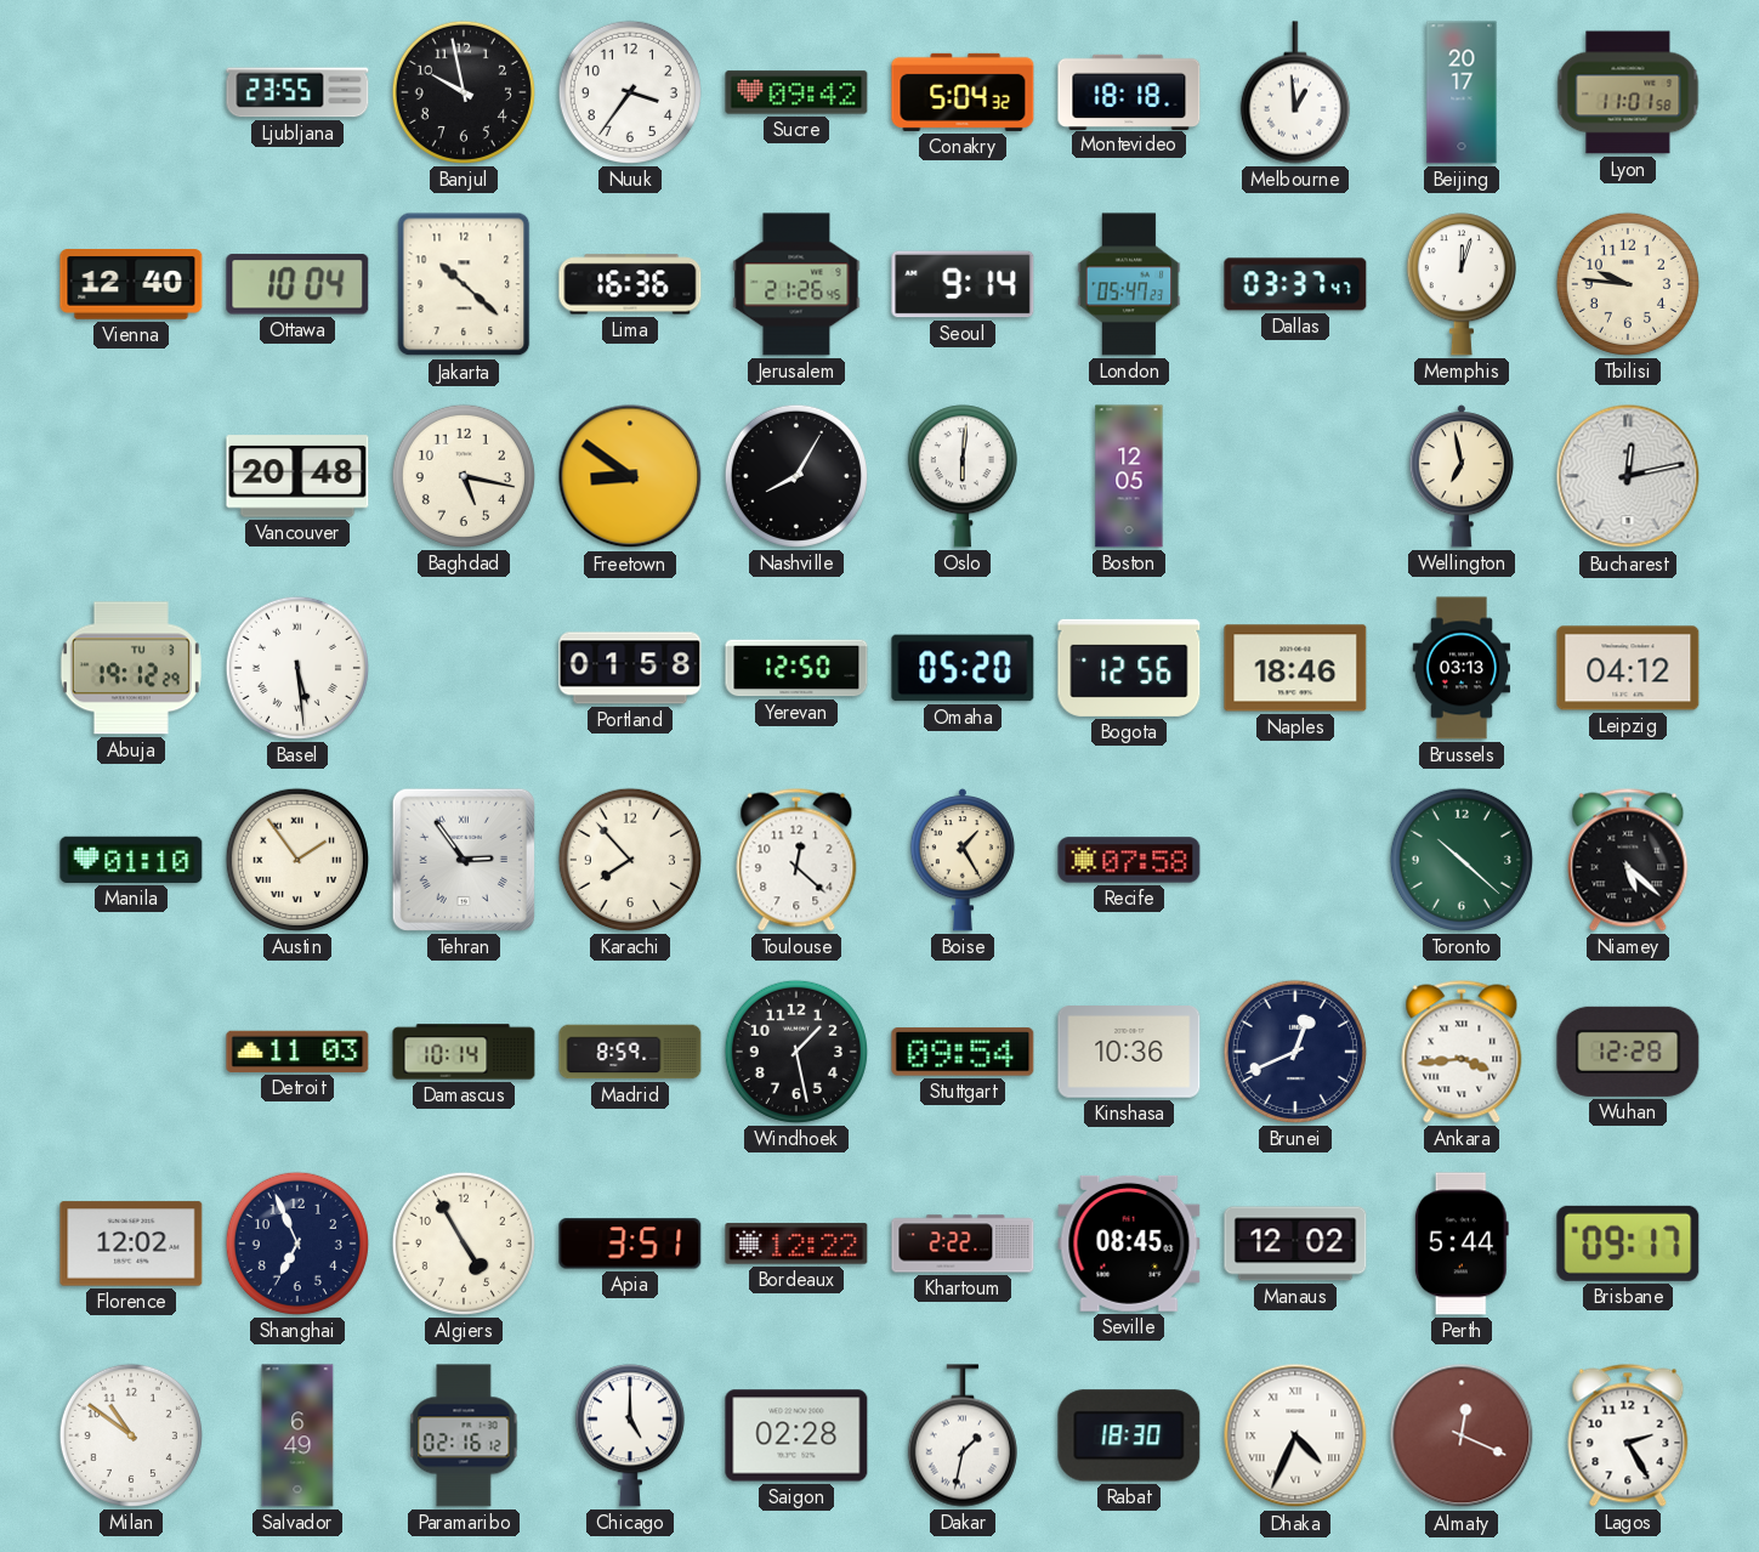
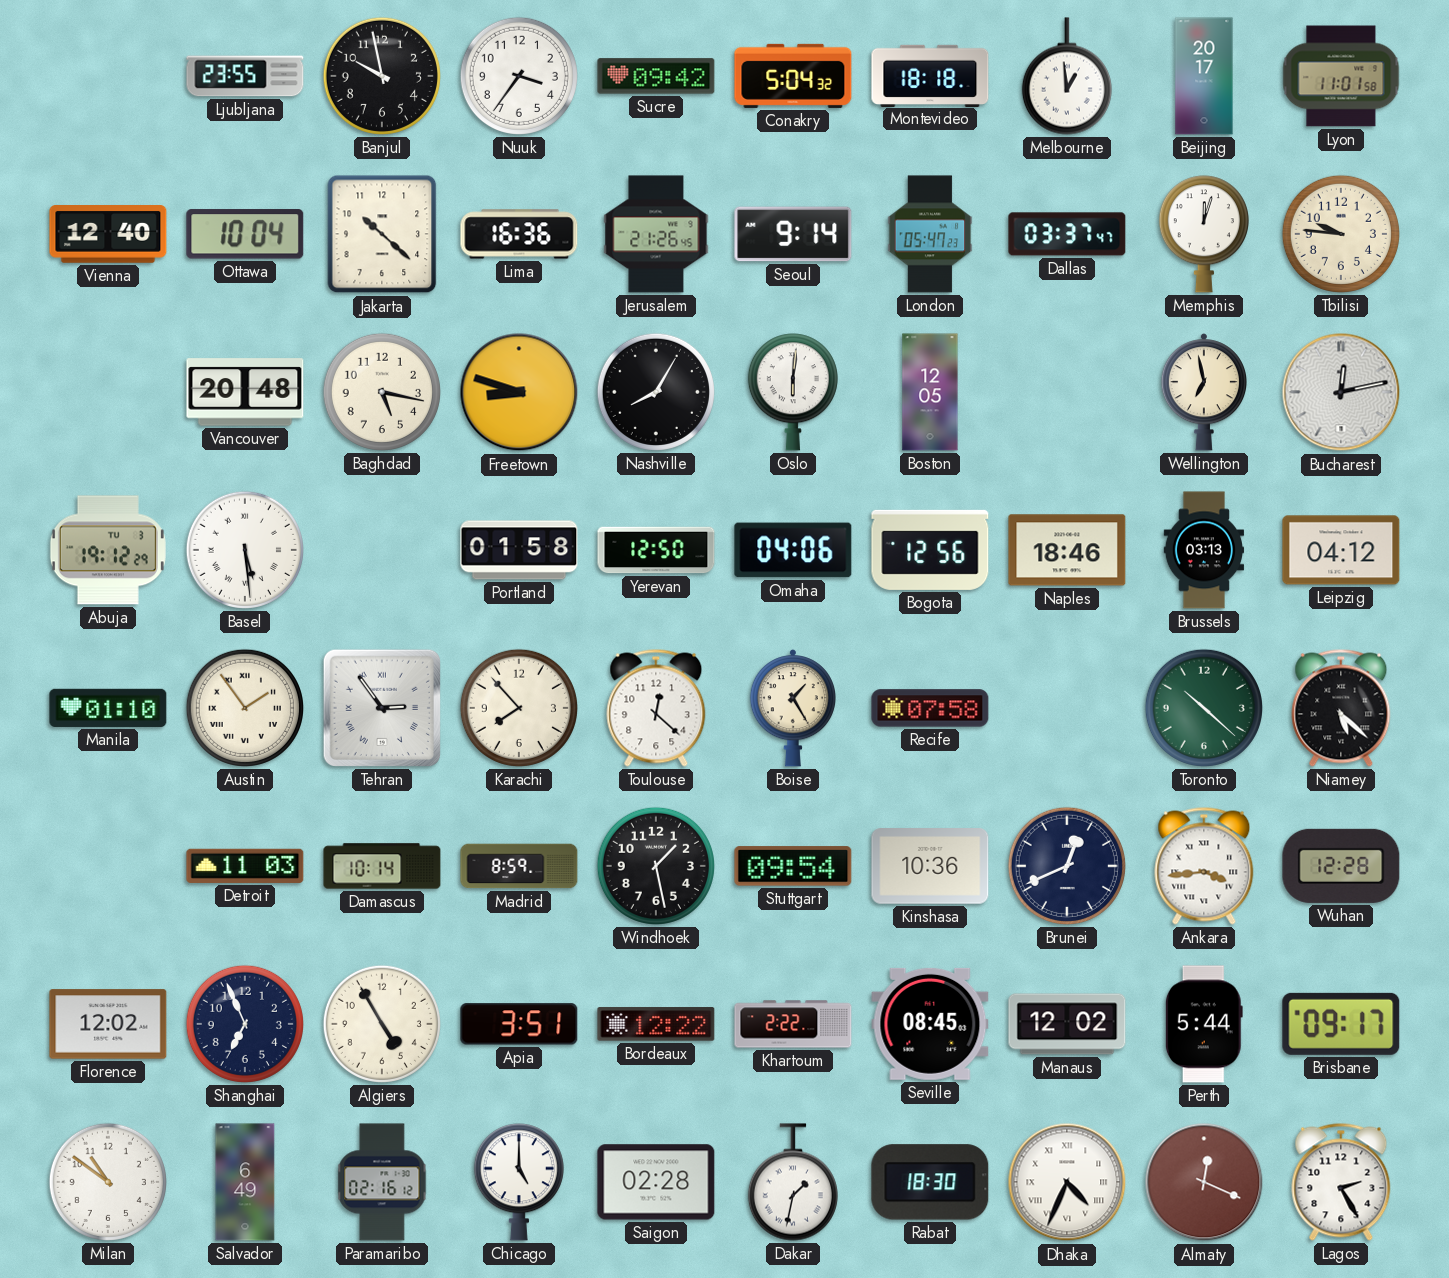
Freetown: 8:51 -> 8:48
Omaha: 05:20 -> 04:06
